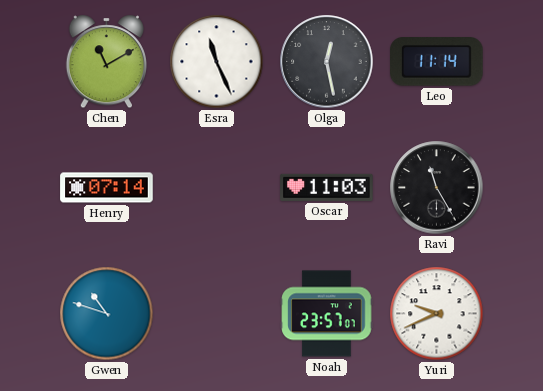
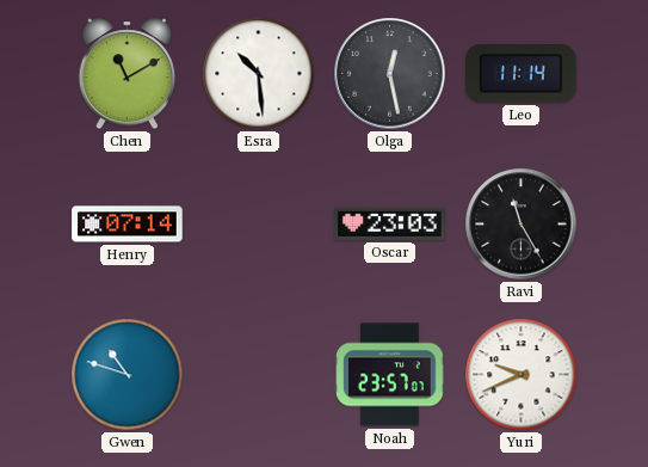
Esra: 11:26 -> 10:29
Oscar: 11:03 -> 23:03
